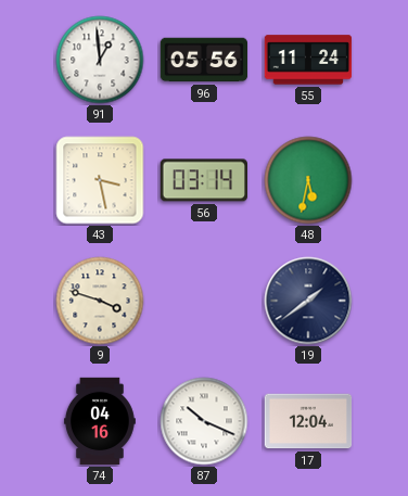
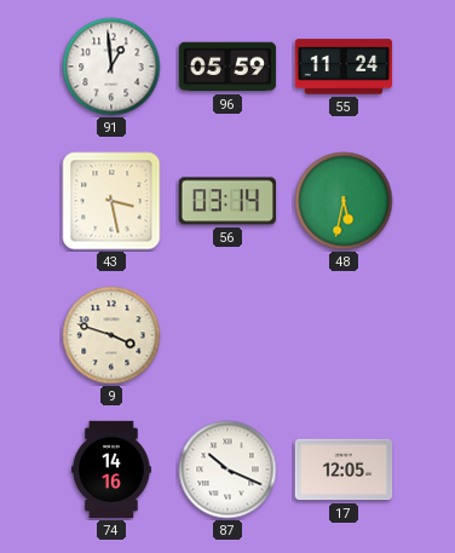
96: 05:56 -> 05:59
19: 1:39 -> none
74: 04:16 -> 14:16
17: 12:04 -> 12:05
